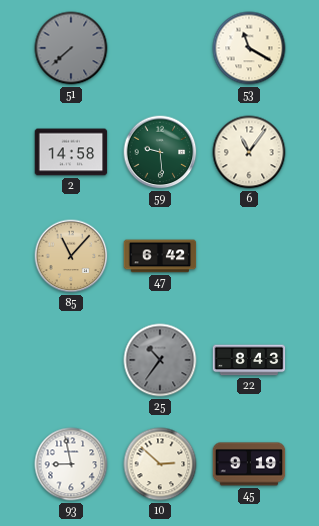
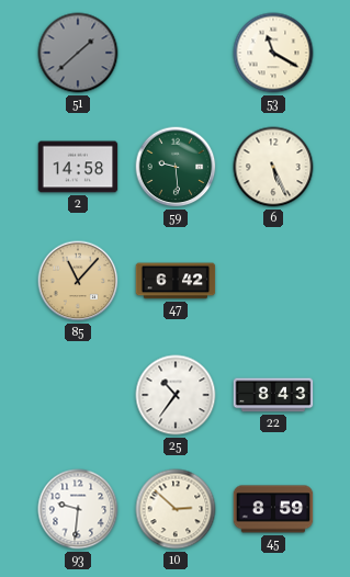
51: 7:38 -> 1:38
6: 11:06 -> 5:26
25 dial: grey -> white
93: 8:58 -> 9:31
45: 9:19 -> 8:59
